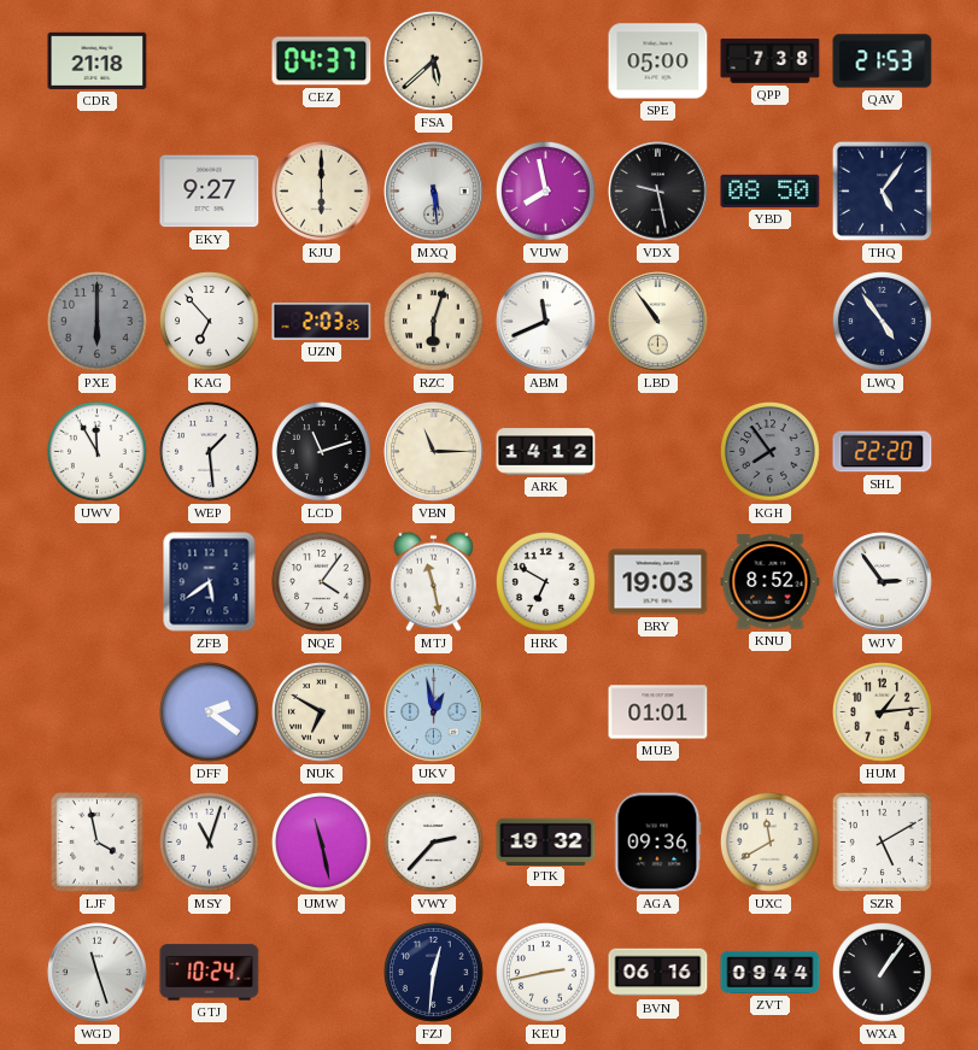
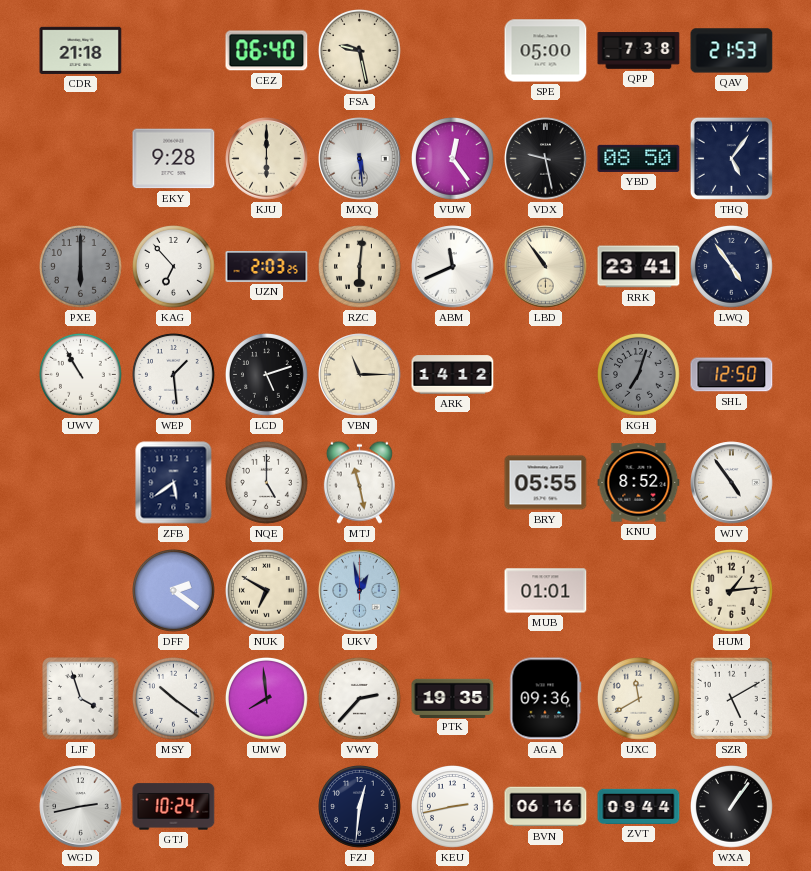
CEZ: 04:37 -> 06:40
FSA: 5:38 -> 9:28
EKY: 9:27 -> 9:28
VUW: 7:58 -> 12:24
RZC: 6:03 -> 6:01
RRK: none -> 23:41
UWV: 11:55 -> 10:55
LCD: 11:12 -> 5:12
KGH: 7:54 -> 7:03
SHL: 22:20 -> 12:50
NQE: 4:06 -> 5:00
HRK: 6:50 -> none
BRY: 19:03 -> 05:55
WJV: 2:54 -> 4:54
LJF: 3:58 -> 3:57
MSY: 11:03 -> 10:21
UMW: 11:28 -> 7:59
PTK: 19:32 -> 19:35
WGD: 11:27 -> 2:43
